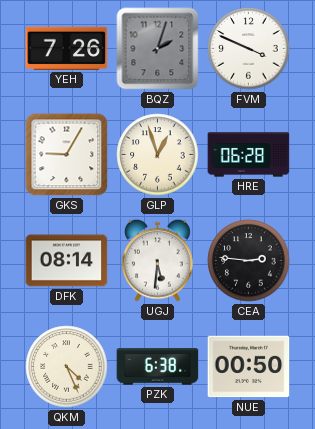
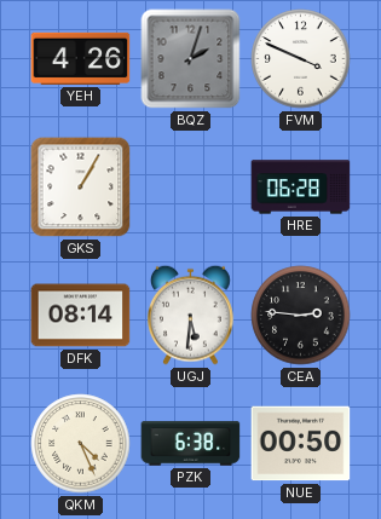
YEH: 7:26 -> 4:26
GKS: 9:05 -> 1:05
GLP: 12:57 -> none
